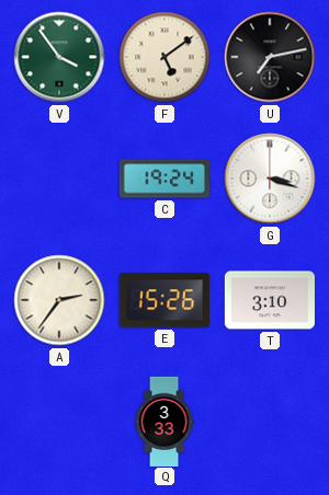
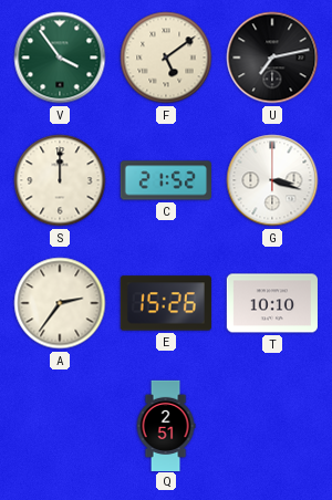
S: none -> 12:00
C: 19:24 -> 21:52
T: 3:10 -> 10:10
Q: 3:33 -> 2:51
